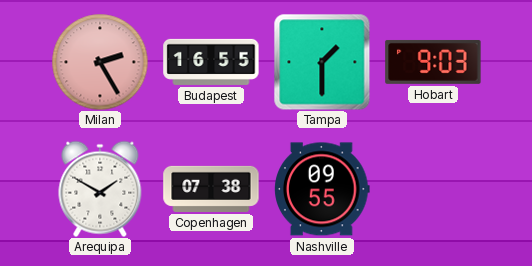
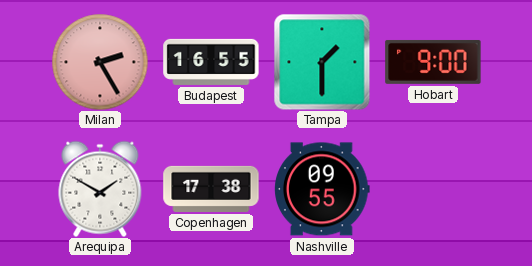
Hobart: 9:03 -> 9:00
Copenhagen: 07:38 -> 17:38
